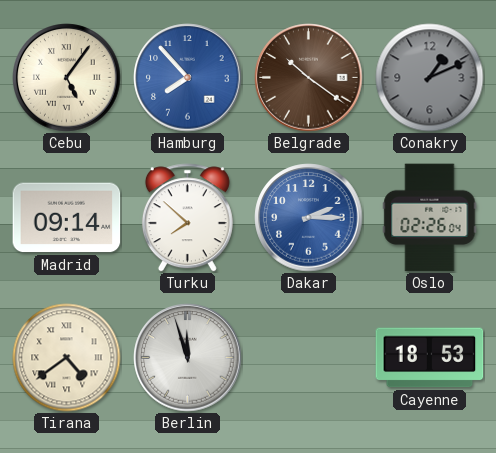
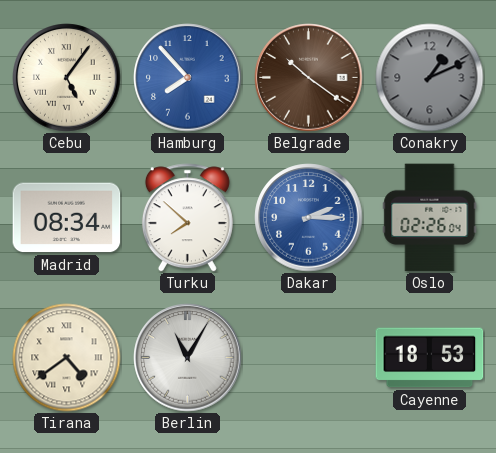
Madrid: 09:14 -> 08:34
Berlin: 11:57 -> 11:05
